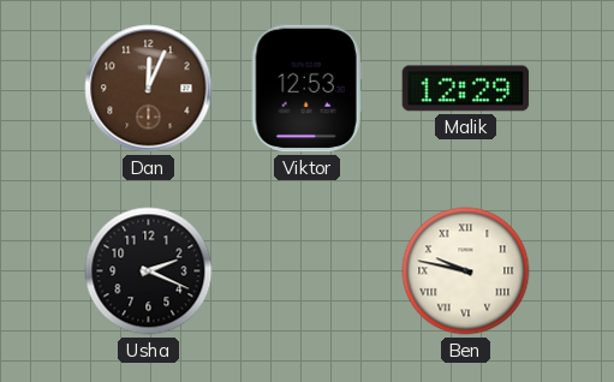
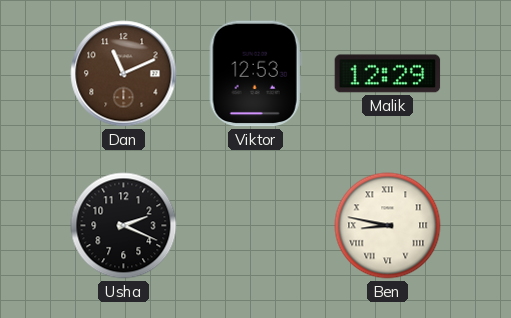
Dan: 12:04 -> 11:11
Ben: 9:47 -> 8:47
